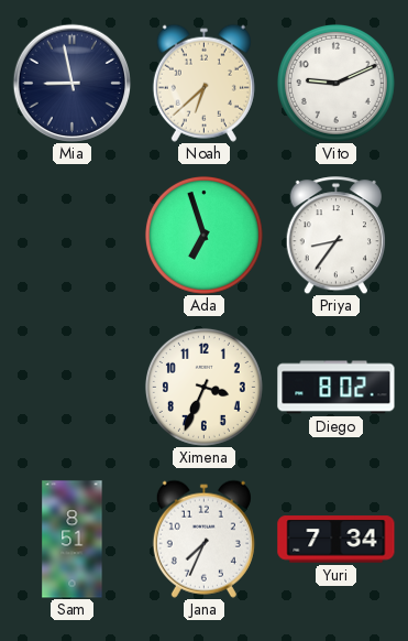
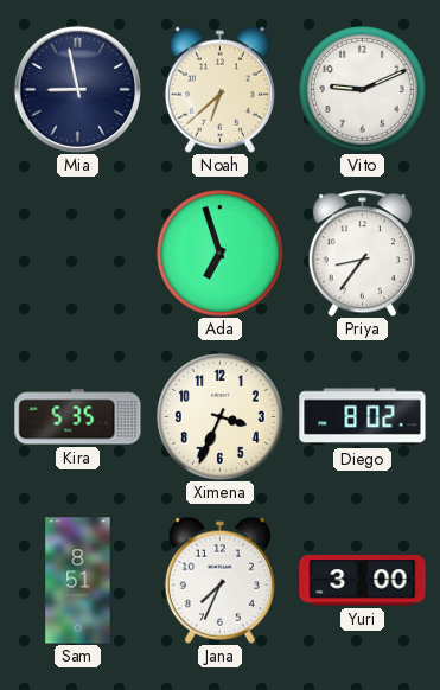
Kira: none -> 5:35
Yuri: 7:34 -> 3:00
